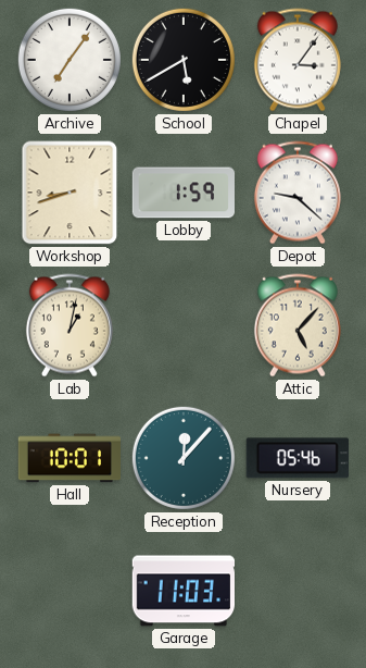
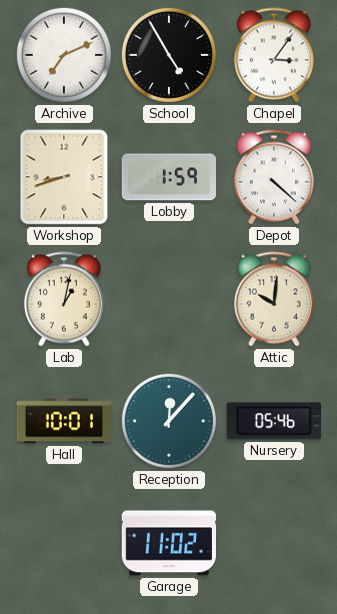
Archive: 7:06 -> 7:11
School: 5:40 -> 4:55
Depot: 9:22 -> 4:22
Attic: 5:07 -> 10:01
Garage: 11:03 -> 11:02
